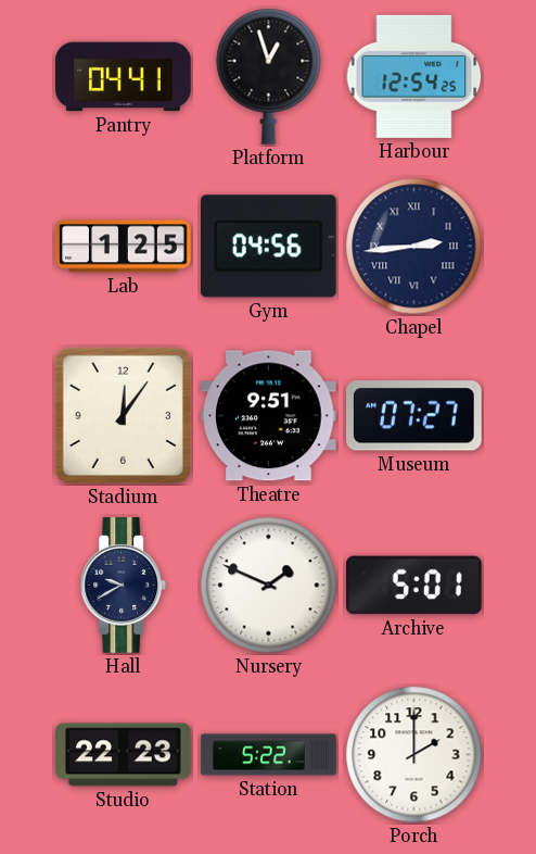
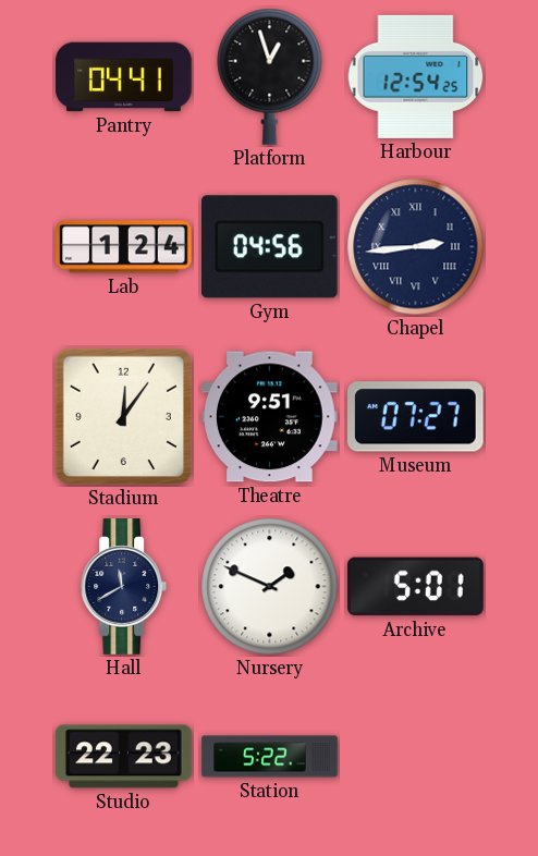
Lab: 1:25 -> 1:24
Hall: 9:40 -> 11:40
Porch: 2:00 -> none
